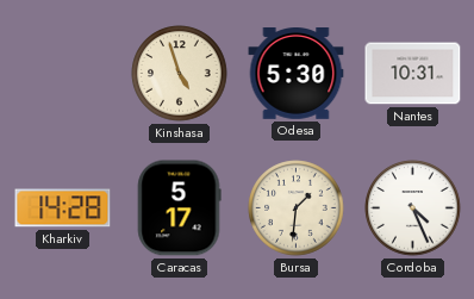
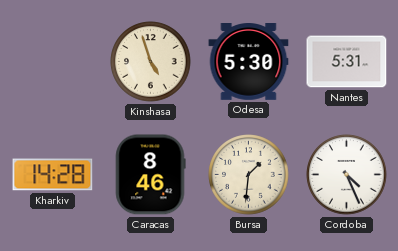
Nantes: 10:31 -> 5:31
Caracas: 5:17 -> 8:46
